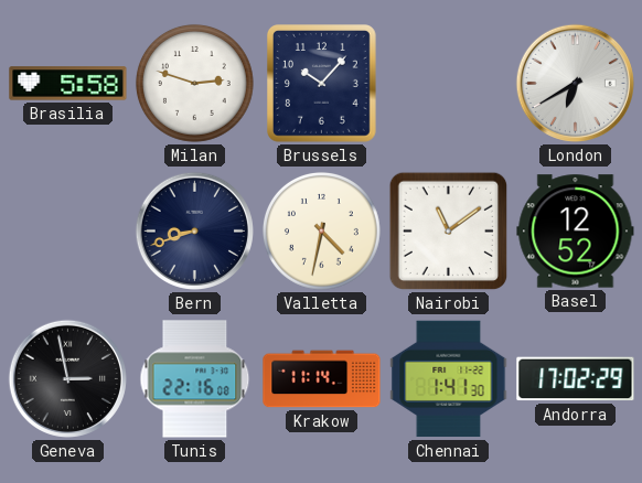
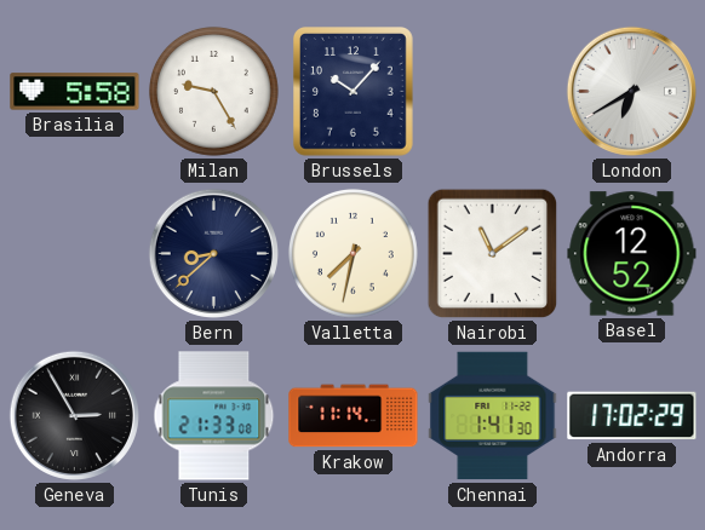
Milan: 2:48 -> 9:25
Bern: 8:42 -> 8:38
Valletta: 4:32 -> 7:32
Geneva: 2:58 -> 2:55
Tunis: 22:16 -> 21:33
